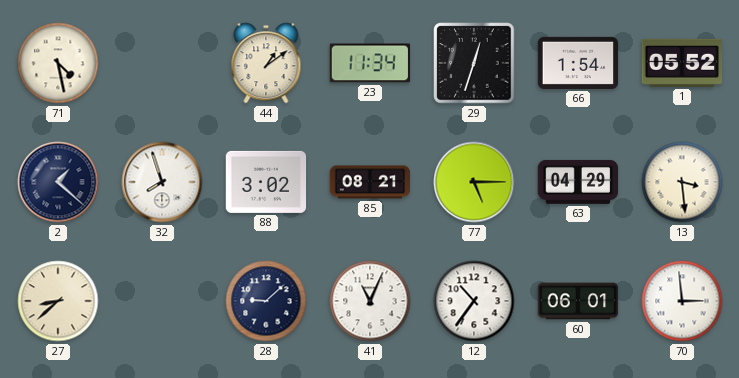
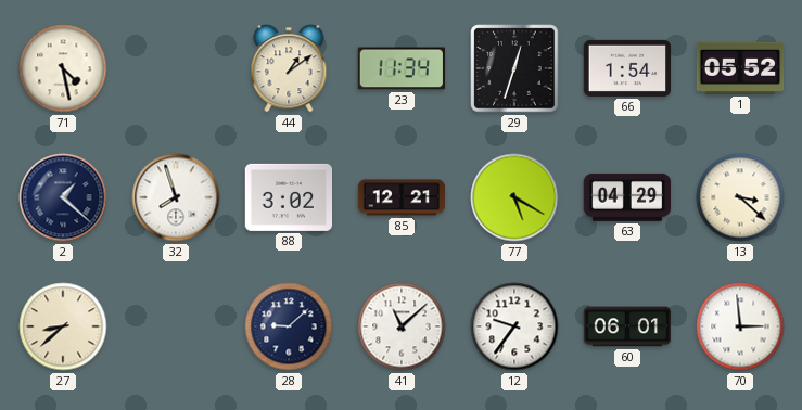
85: 08:21 -> 12:21
77: 5:15 -> 5:20
13: 3:29 -> 3:22
41: 11:04 -> 11:08
12: 10:36 -> 9:36
